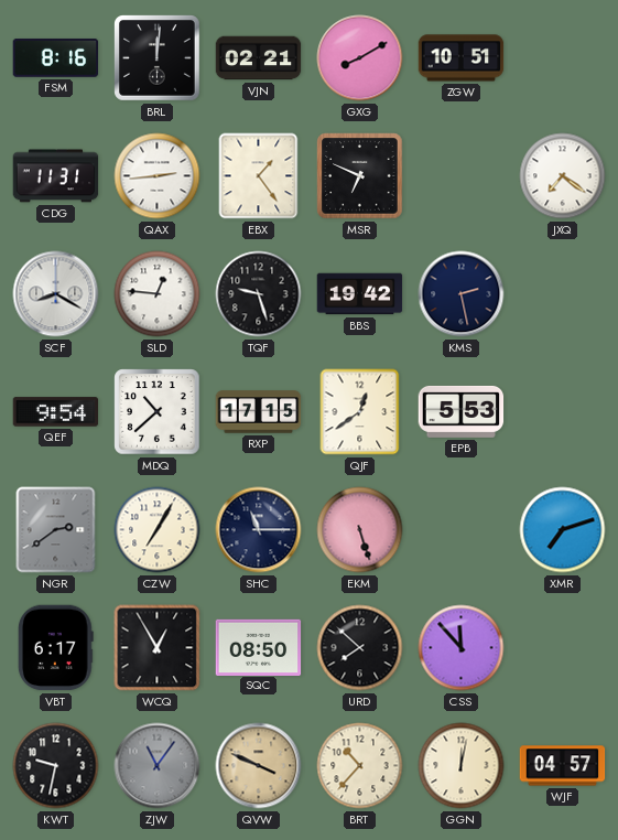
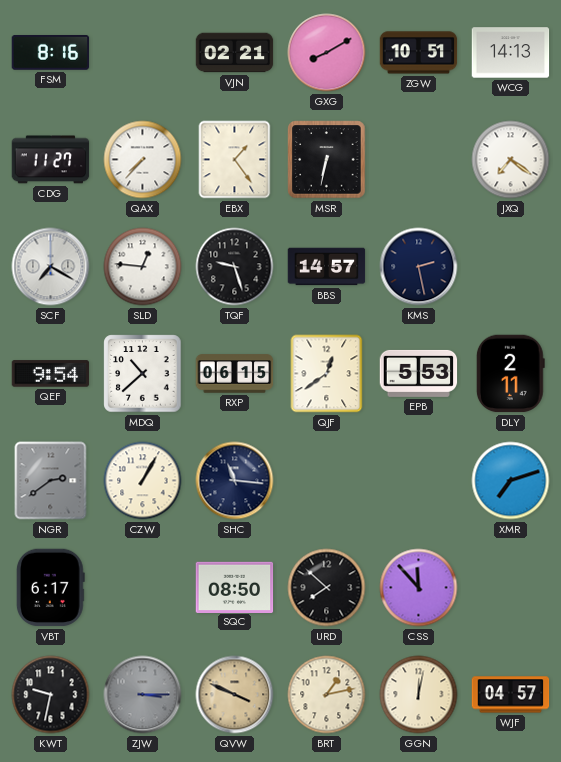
BRL: 12:01 -> none
WCG: none -> 14:13
CDG: 11:31 -> 11:27
QAX: 2:44 -> 7:37
MSR: 6:49 -> 6:32
SCF: 8:20 -> 7:20
BBS: 19:42 -> 14:57
RXP: 17:15 -> 06:15
DLY: none -> 2:11
CZW: 7:05 -> 1:05
SHC: 11:15 -> 11:16
EKM: 5:27 -> none
WCQ: 12:55 -> none
ZJW: 11:06 -> 3:15
BRT: 10:37 -> 1:13
